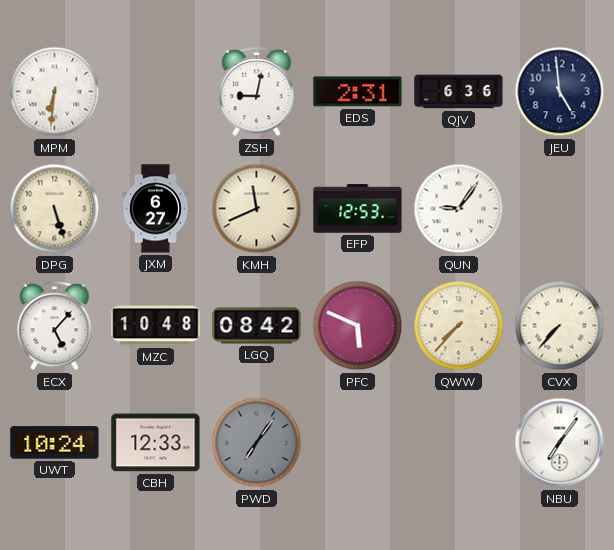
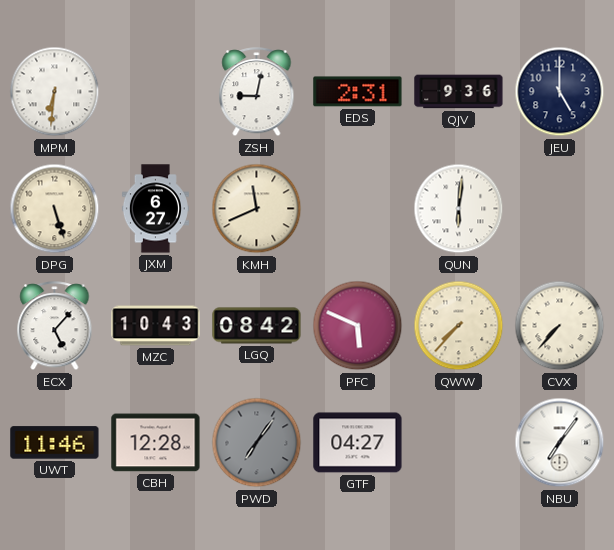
QJV: 6:36 -> 9:36
JEU: 4:59 -> 5:00
EFP: 12:53 -> none
QUN: 9:06 -> 6:01
MZC: 10:48 -> 10:43
UWT: 10:24 -> 11:46
CBH: 12:33 -> 12:28
GTF: none -> 04:27
